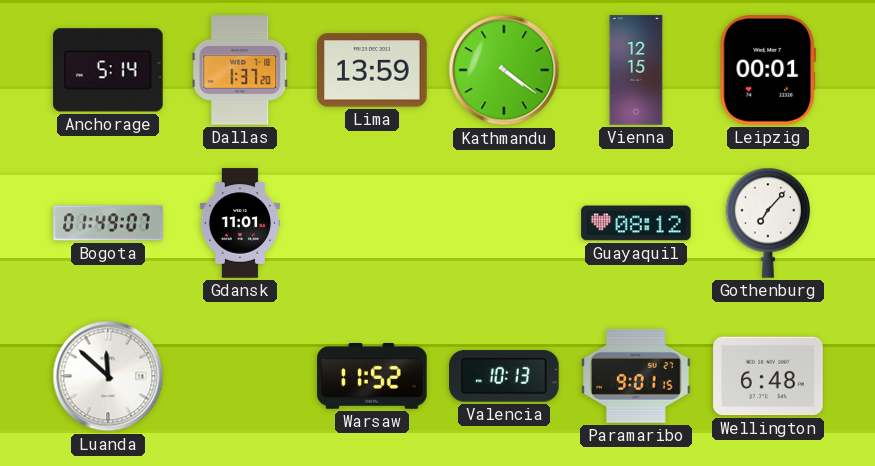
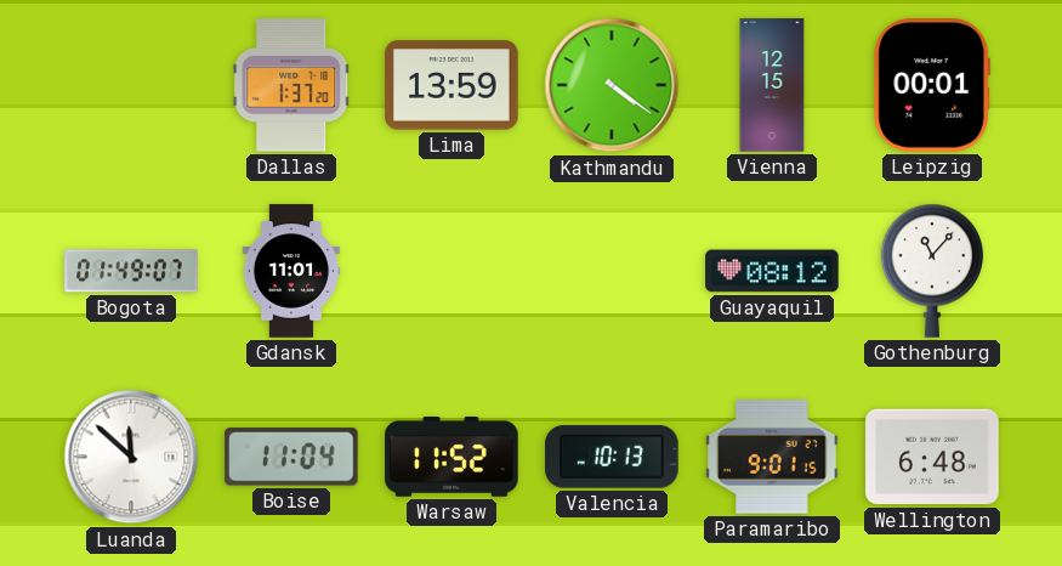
Anchorage: 5:14 -> none
Gothenburg: 7:07 -> 11:07
Boise: none -> 11:04
